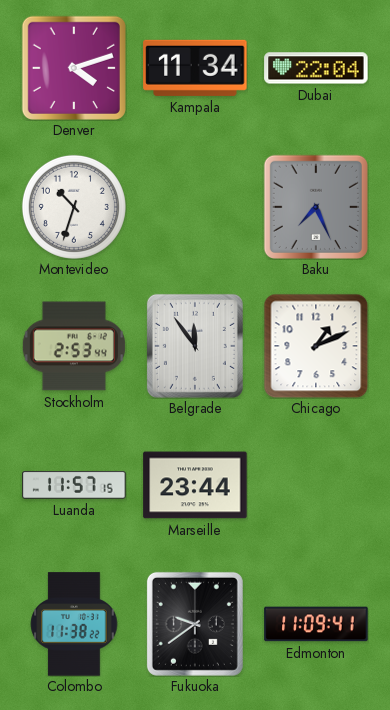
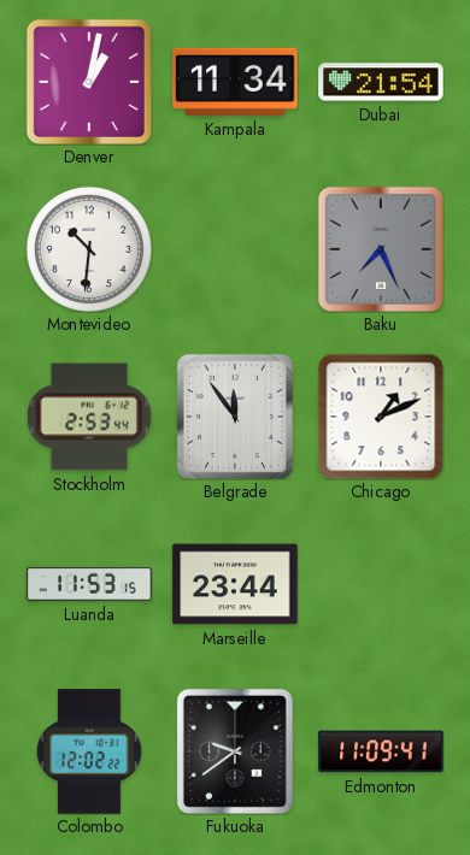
Denver: 4:12 -> 1:02
Dubai: 22:04 -> 21:54
Montevideo: 10:33 -> 10:31
Luanda: 11:57 -> 11:53
Colombo: 11:38 -> 12:02
